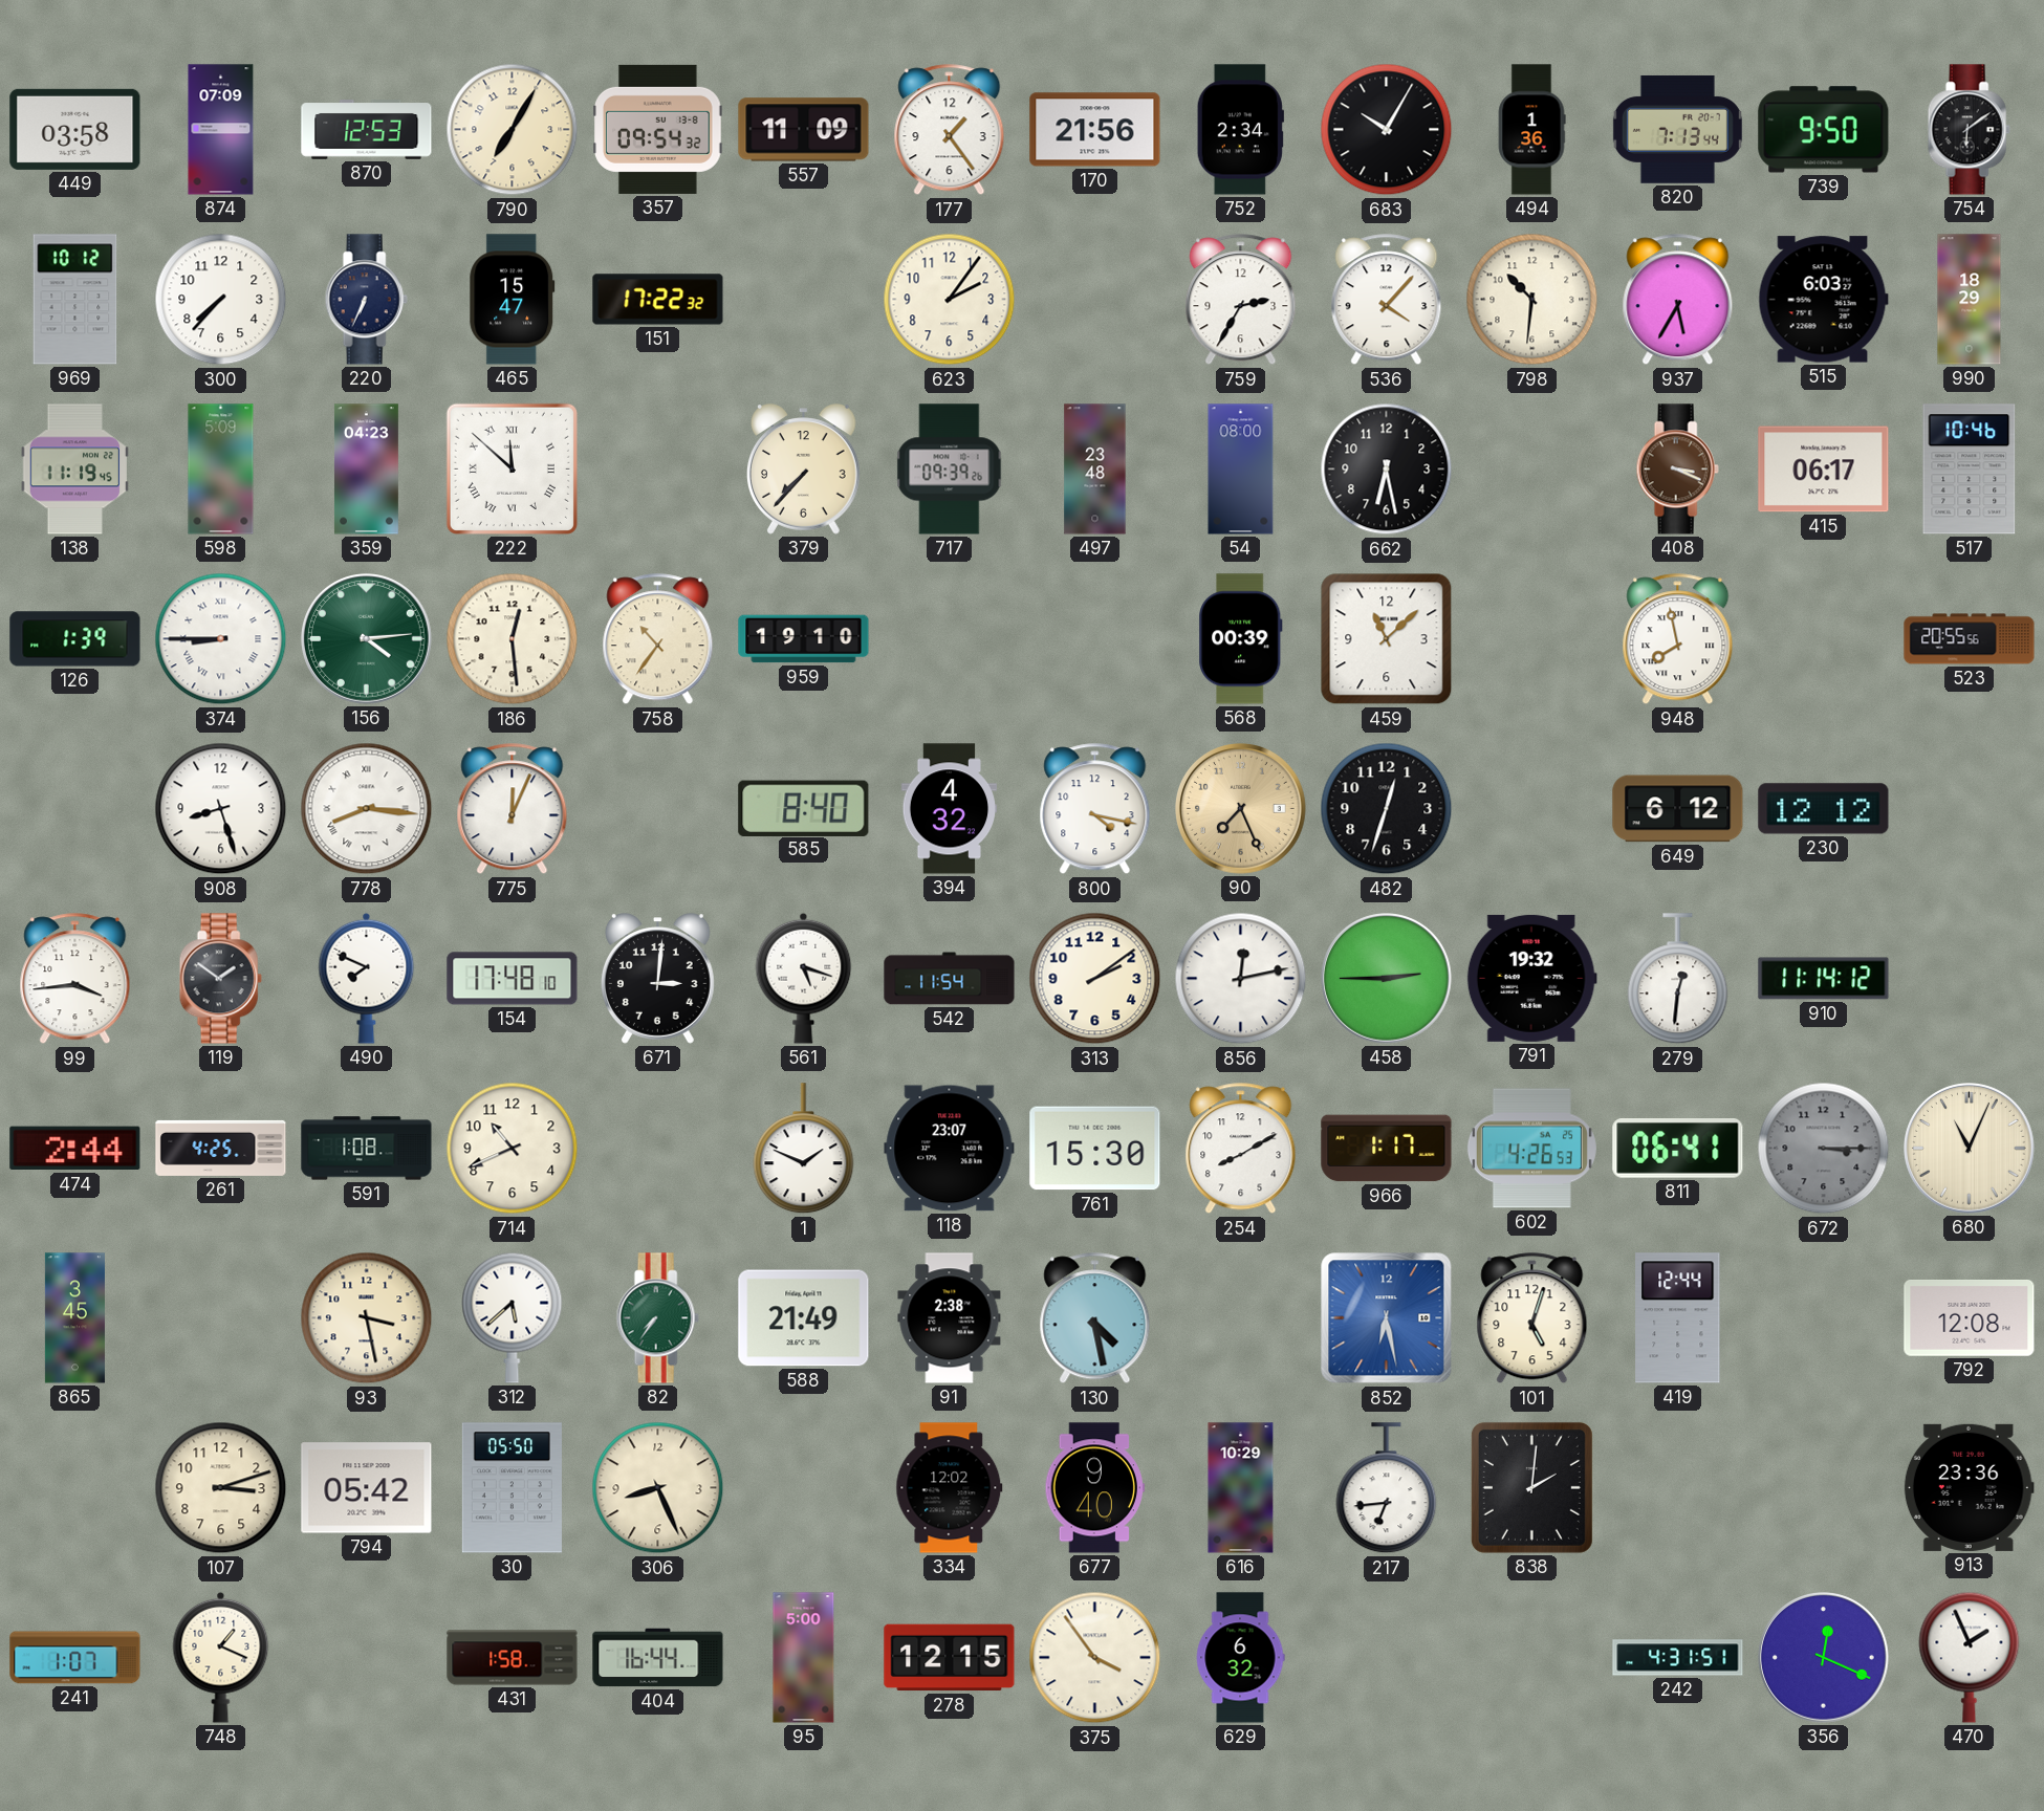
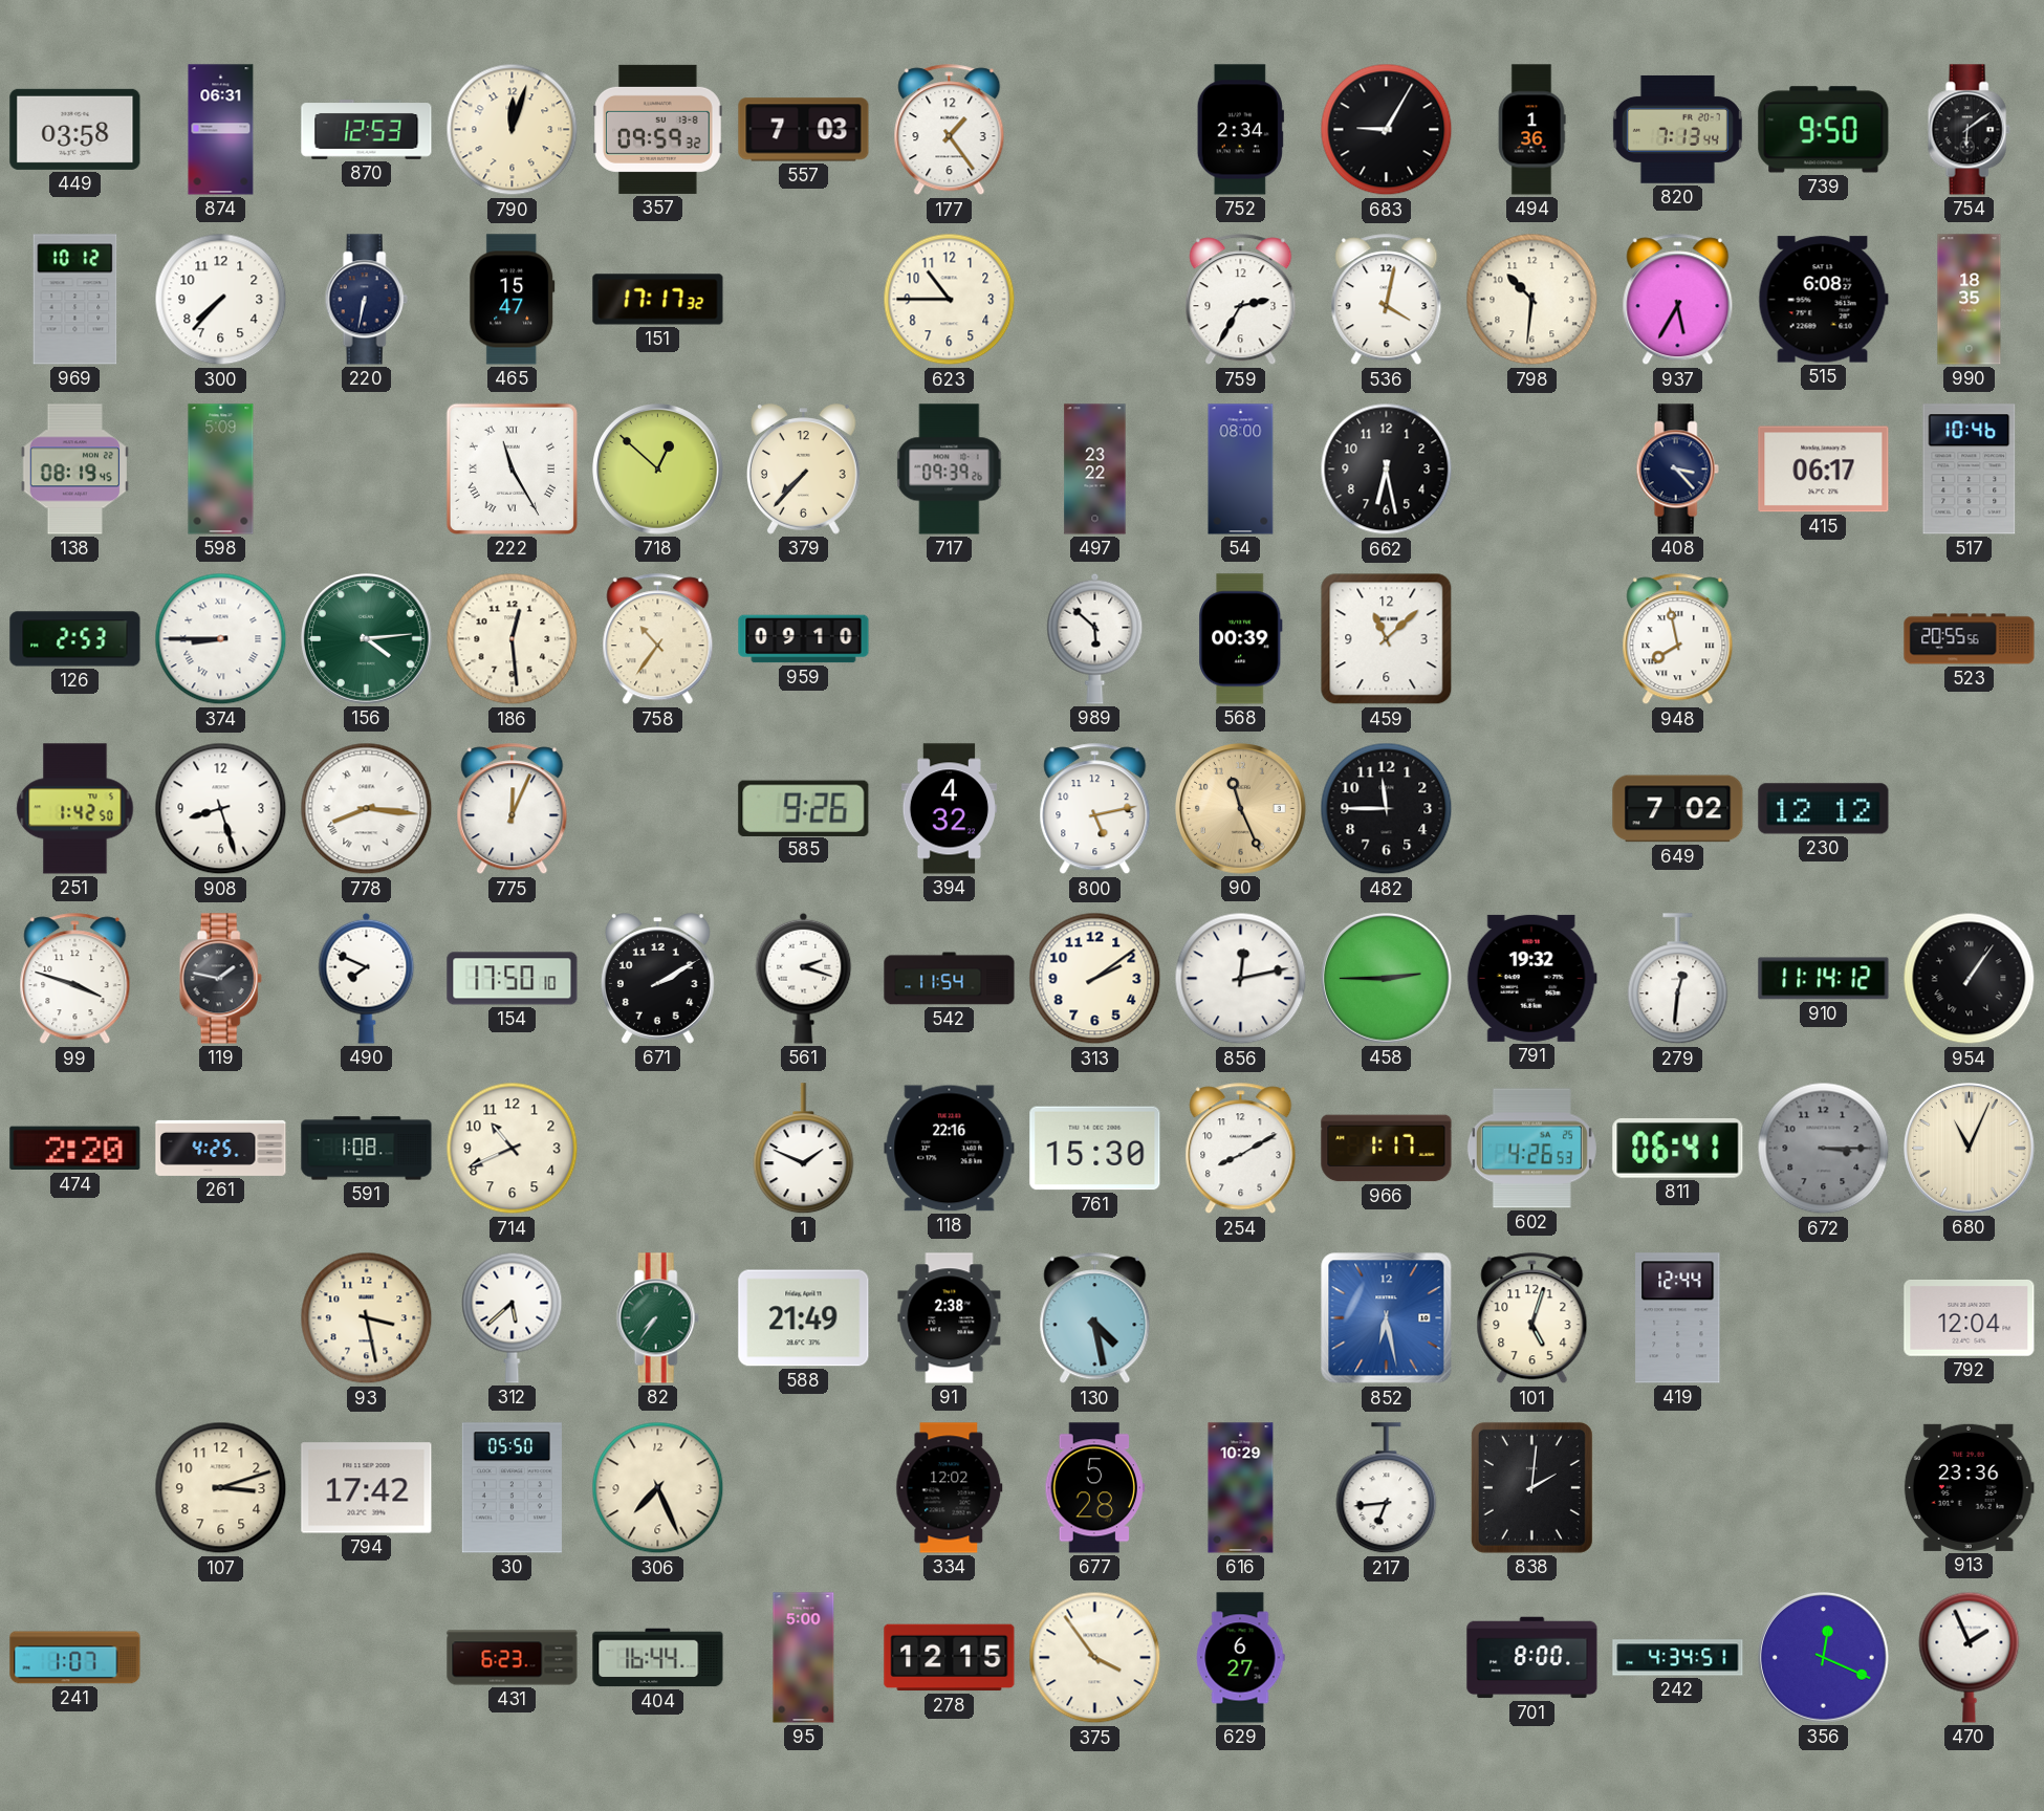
874: 07:09 -> 06:31
790: 7:05 -> 12:03
357: 09:54 -> 09:59
557: 11:09 -> 7:03
170: 21:56 -> none
683: 10:05 -> 9:05
220: 6:34 -> 6:32
151: 17:22 -> 17:17
623: 2:06 -> 10:45
536: 4:07 -> 4:02
515: 6:03 -> 6:08
990: 18:29 -> 18:35
138: 11:19 -> 08:19
359: 04:23 -> none
222: 11:52 -> 11:25
718: none -> 12:52
497: 23:48 -> 23:22
408: 3:19 -> 3:23
408 dial: brown -> navy
126: 1:39 -> 2:53
959: 19:10 -> 09:10
989: none -> 5:52
251: none -> 1:42
585: 8:40 -> 9:26
800: 4:17 -> 5:13
90: 7:26 -> 11:26
482: 12:33 -> 11:45
649: 6:12 -> 7:02
99: 3:44 -> 3:48
119: 1:51 -> 1:47
154: 17:48 -> 17:50
671: 3:01 -> 2:10
561: 5:18 -> 2:18
954: none -> 1:06
474: 2:44 -> 2:20
118: 23:07 -> 22:16
865: 3:45 -> none
792: 12:08 -> 12:04
794: 05:42 -> 17:42
306: 8:26 -> 7:26
677: 9:40 -> 5:28
748: 1:19 -> none
431: 1:58 -> 6:23
629: 6:32 -> 6:27
701: none -> 8:00
242: 4:31 -> 4:34
